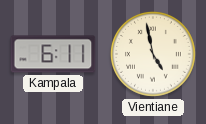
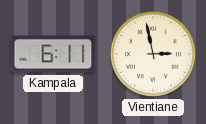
Vientiane: 4:58 -> 2:58
